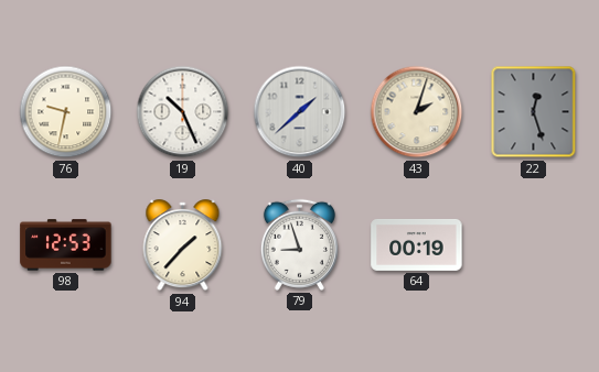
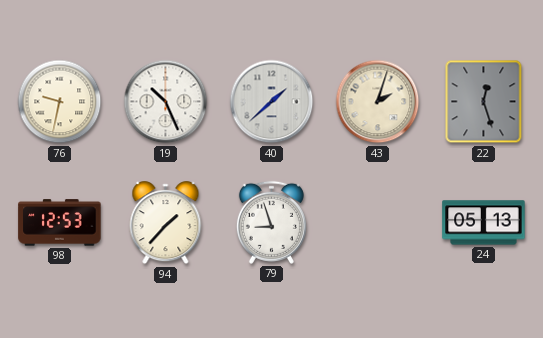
64: 00:19 -> none
24: none -> 05:13
